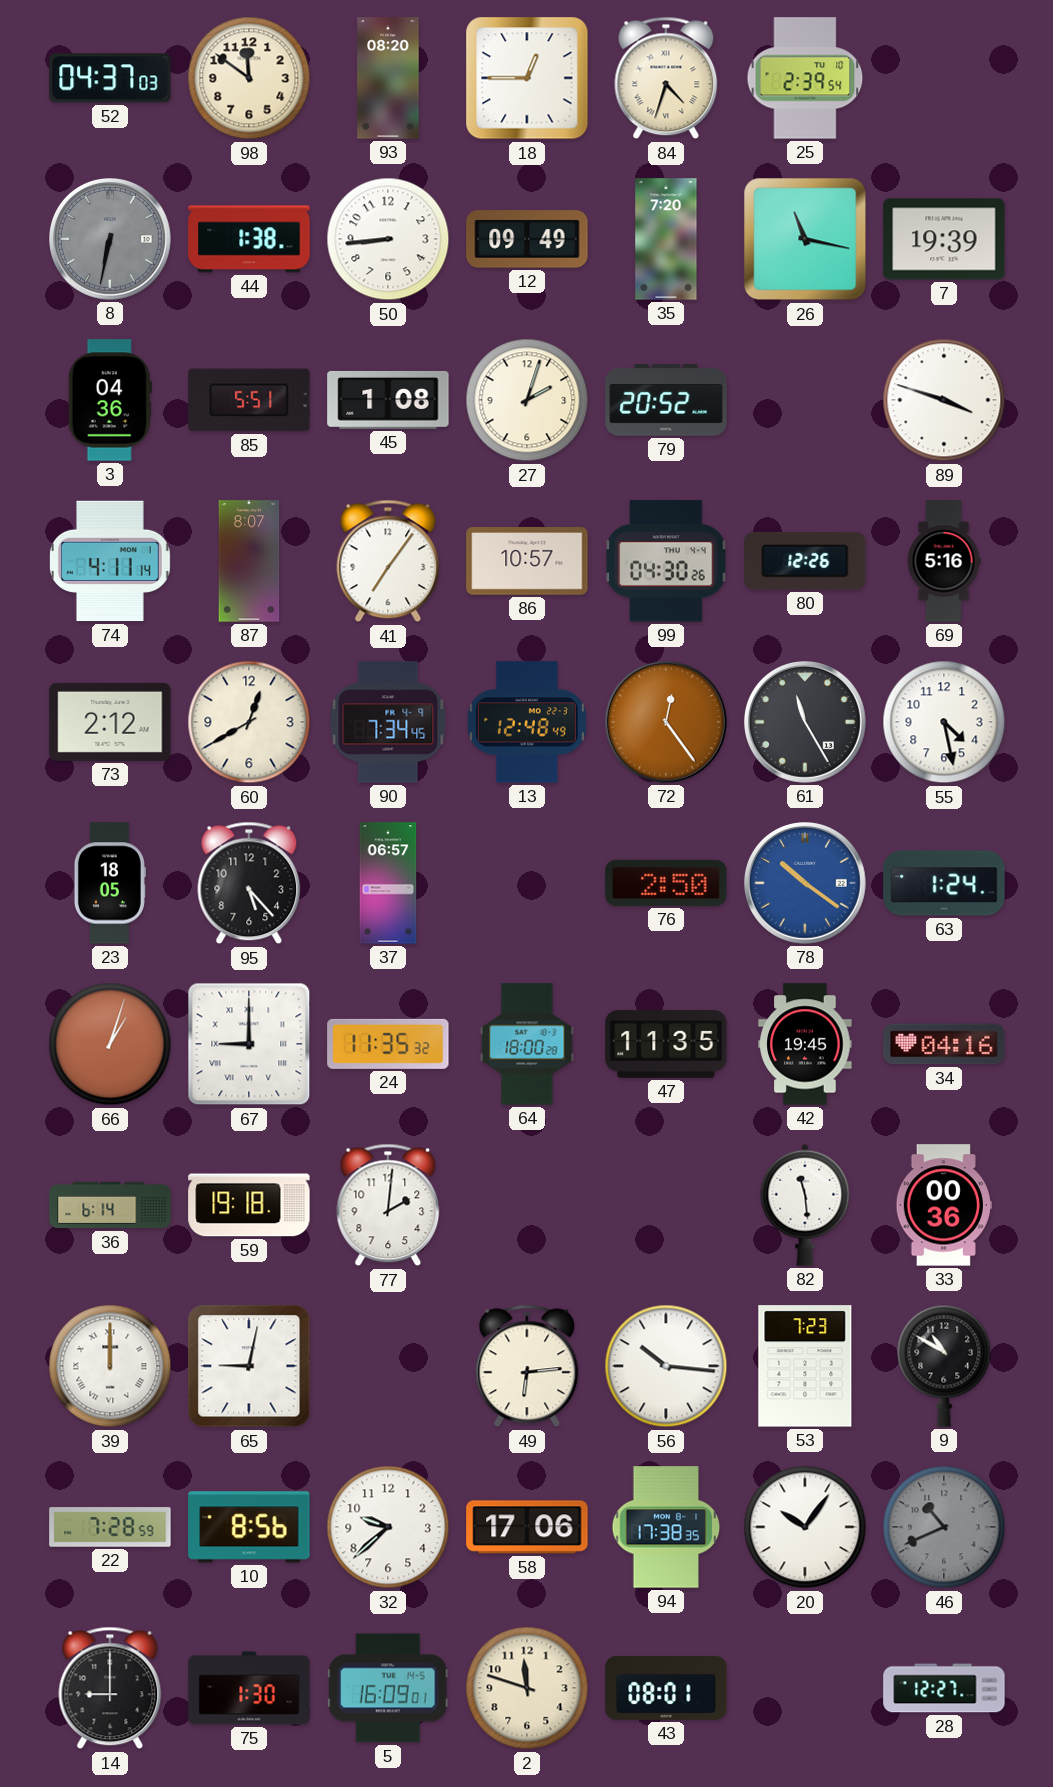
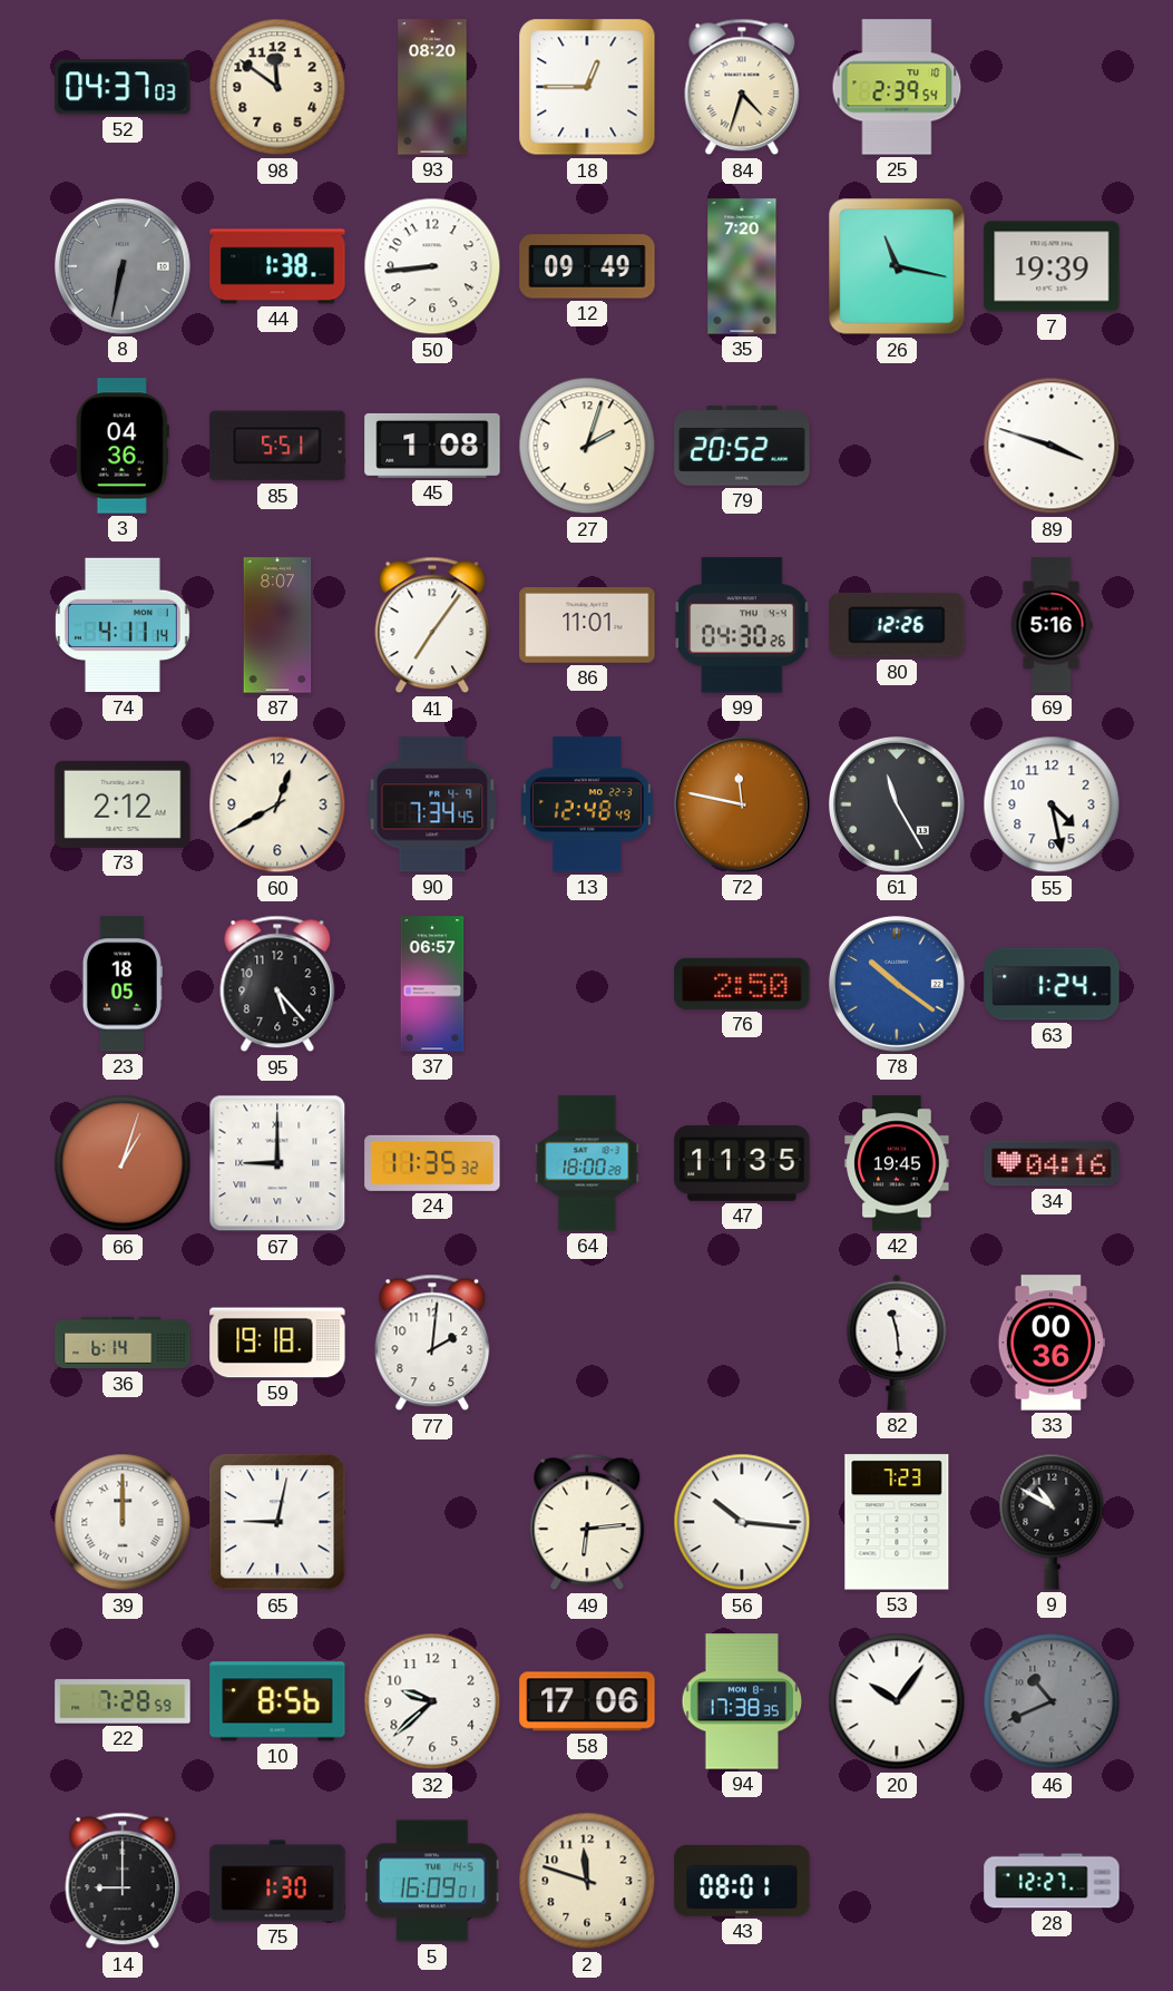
86: 10:57 -> 11:01
72: 12:24 -> 11:47
